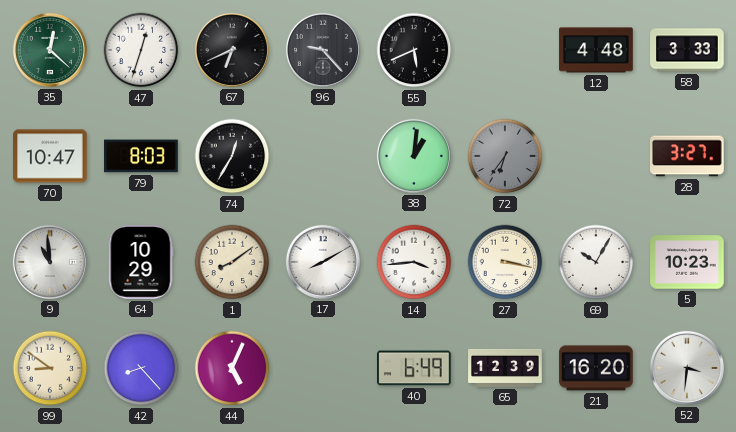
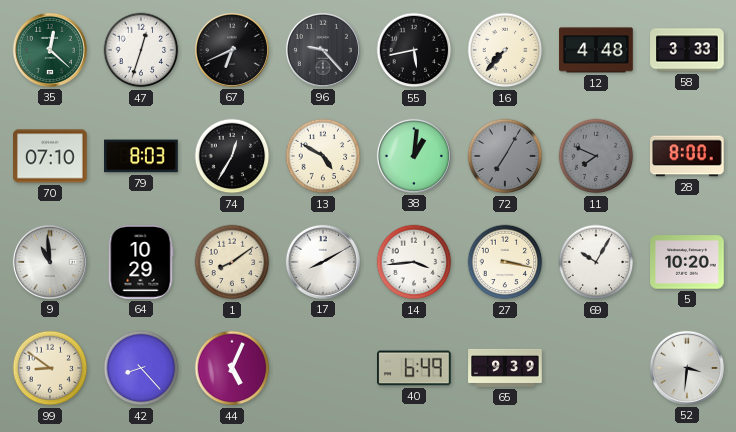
55: 5:41 -> 5:43
16: none -> 7:37
70: 10:47 -> 07:10
13: none -> 4:50
72: 6:36 -> 7:05
11: none -> 7:49
28: 3:27 -> 8:00
5: 10:23 -> 10:20
65: 12:39 -> 9:39
21: 16:20 -> none
